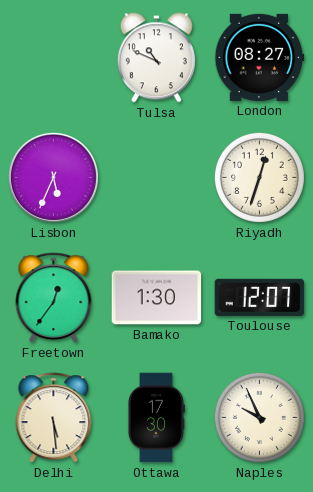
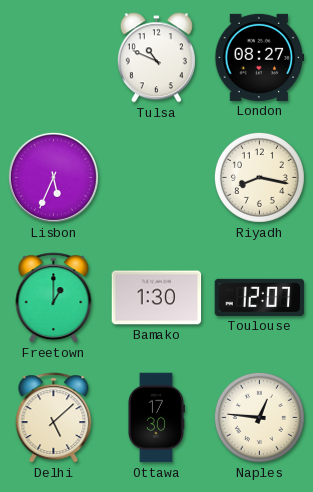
Riyadh: 12:33 -> 8:17
Freetown: 12:36 -> 1:00
Delhi: 5:29 -> 5:08
Naples: 9:56 -> 12:46
